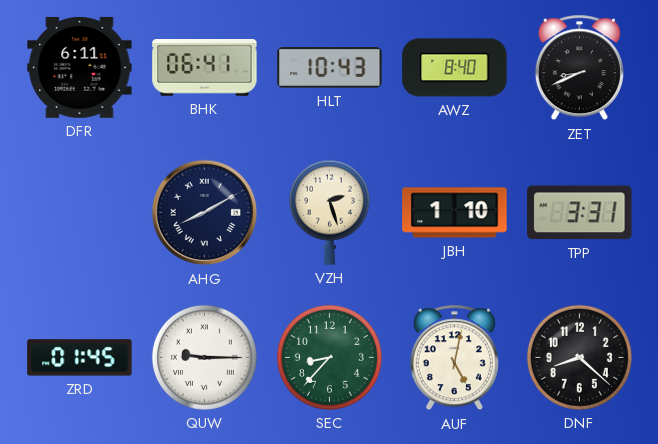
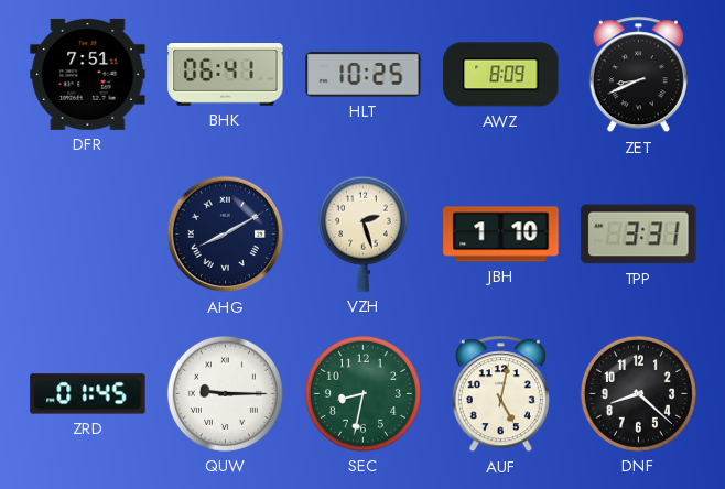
DFR: 6:11 -> 7:51
HLT: 10:43 -> 10:25
AWZ: 8:40 -> 8:09
SEC: 8:37 -> 8:32
